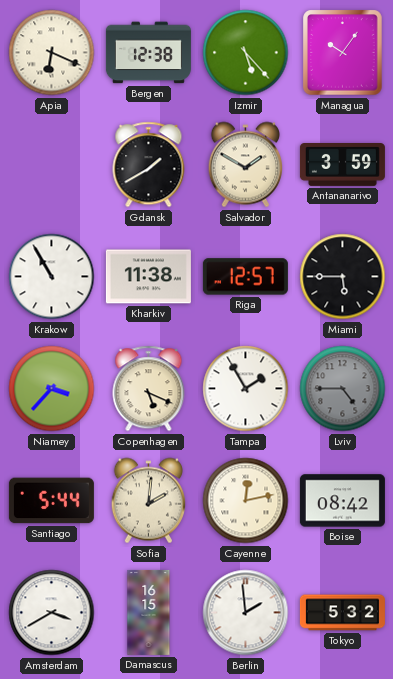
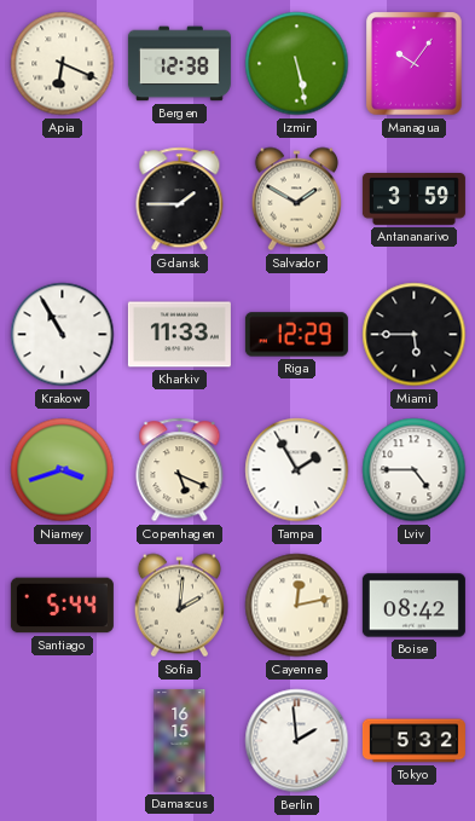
Izmir: 5:23 -> 5:28
Gdansk: 1:40 -> 1:45
Kharkiv: 11:38 -> 11:33
Riga: 12:57 -> 12:29
Niamey: 3:37 -> 3:42
Lviv dial: grey -> white
Amsterdam: 3:40 -> none
